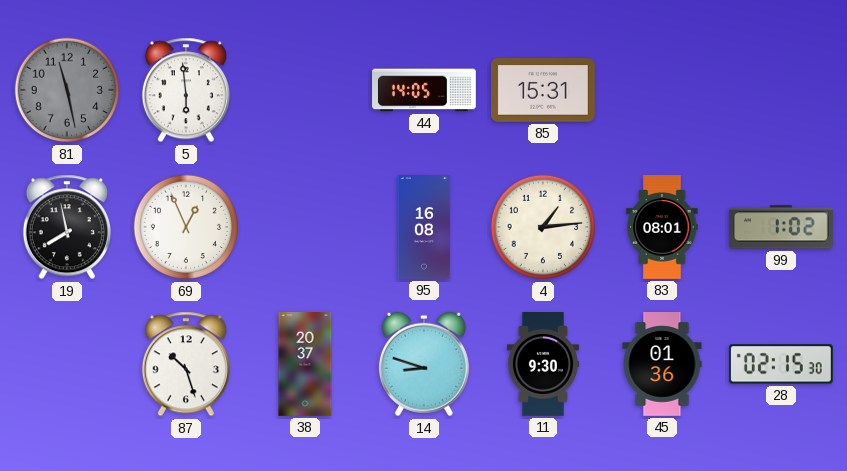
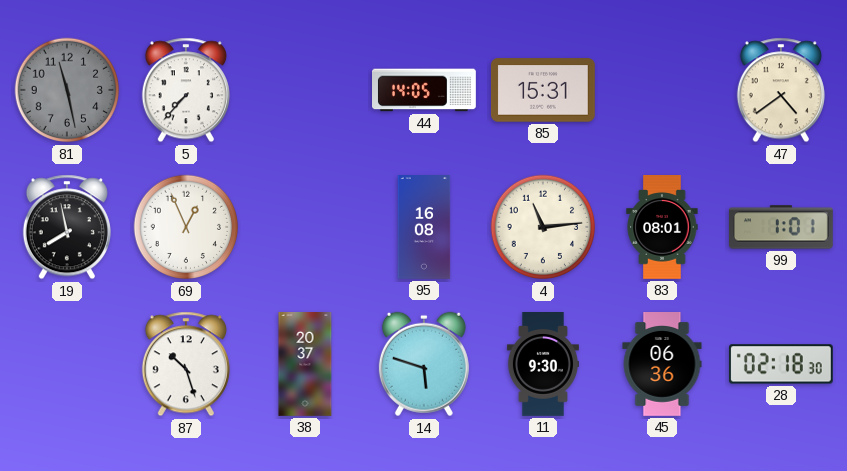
5: 5:59 -> 7:37
47: none -> 4:39
4: 1:14 -> 11:14
99: 1:02 -> 1:01
14: 8:48 -> 5:48
45: 01:36 -> 06:36
28: 02:15 -> 02:18
